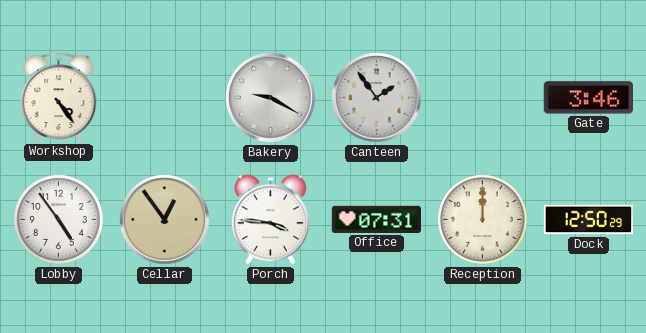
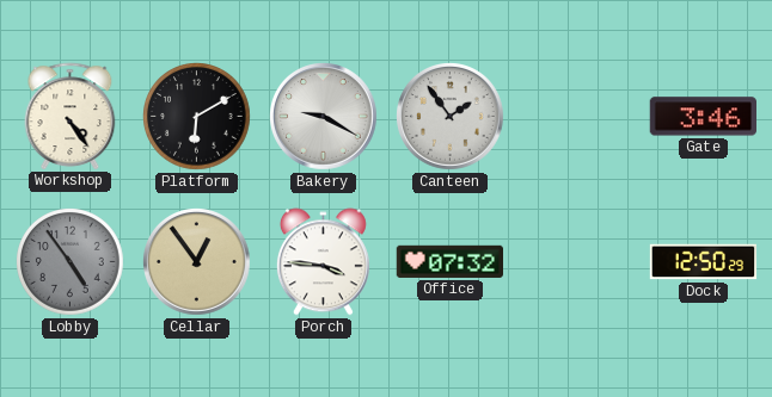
Platform: none -> 6:10
Lobby dial: white -> grey
Office: 07:31 -> 07:32
Reception: 12:00 -> none
